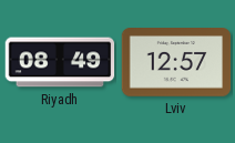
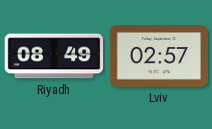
Lviv: 12:57 -> 02:57
